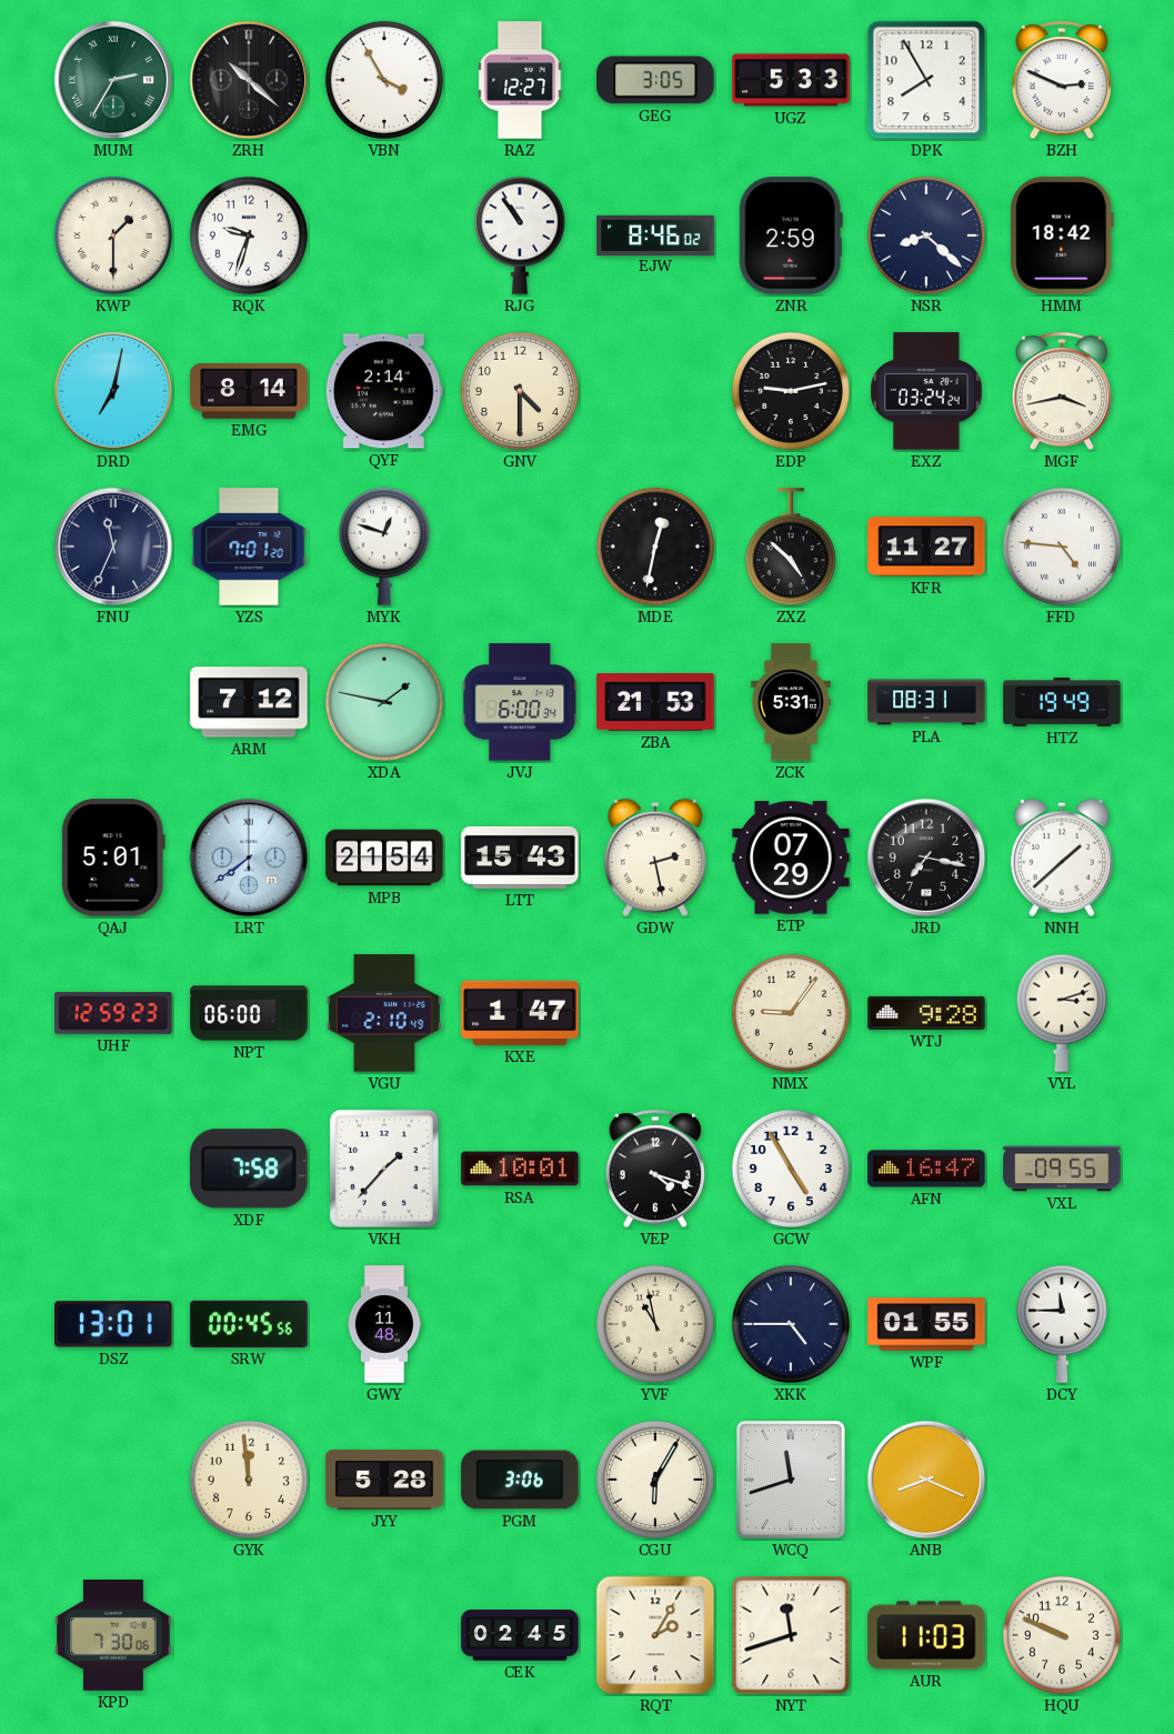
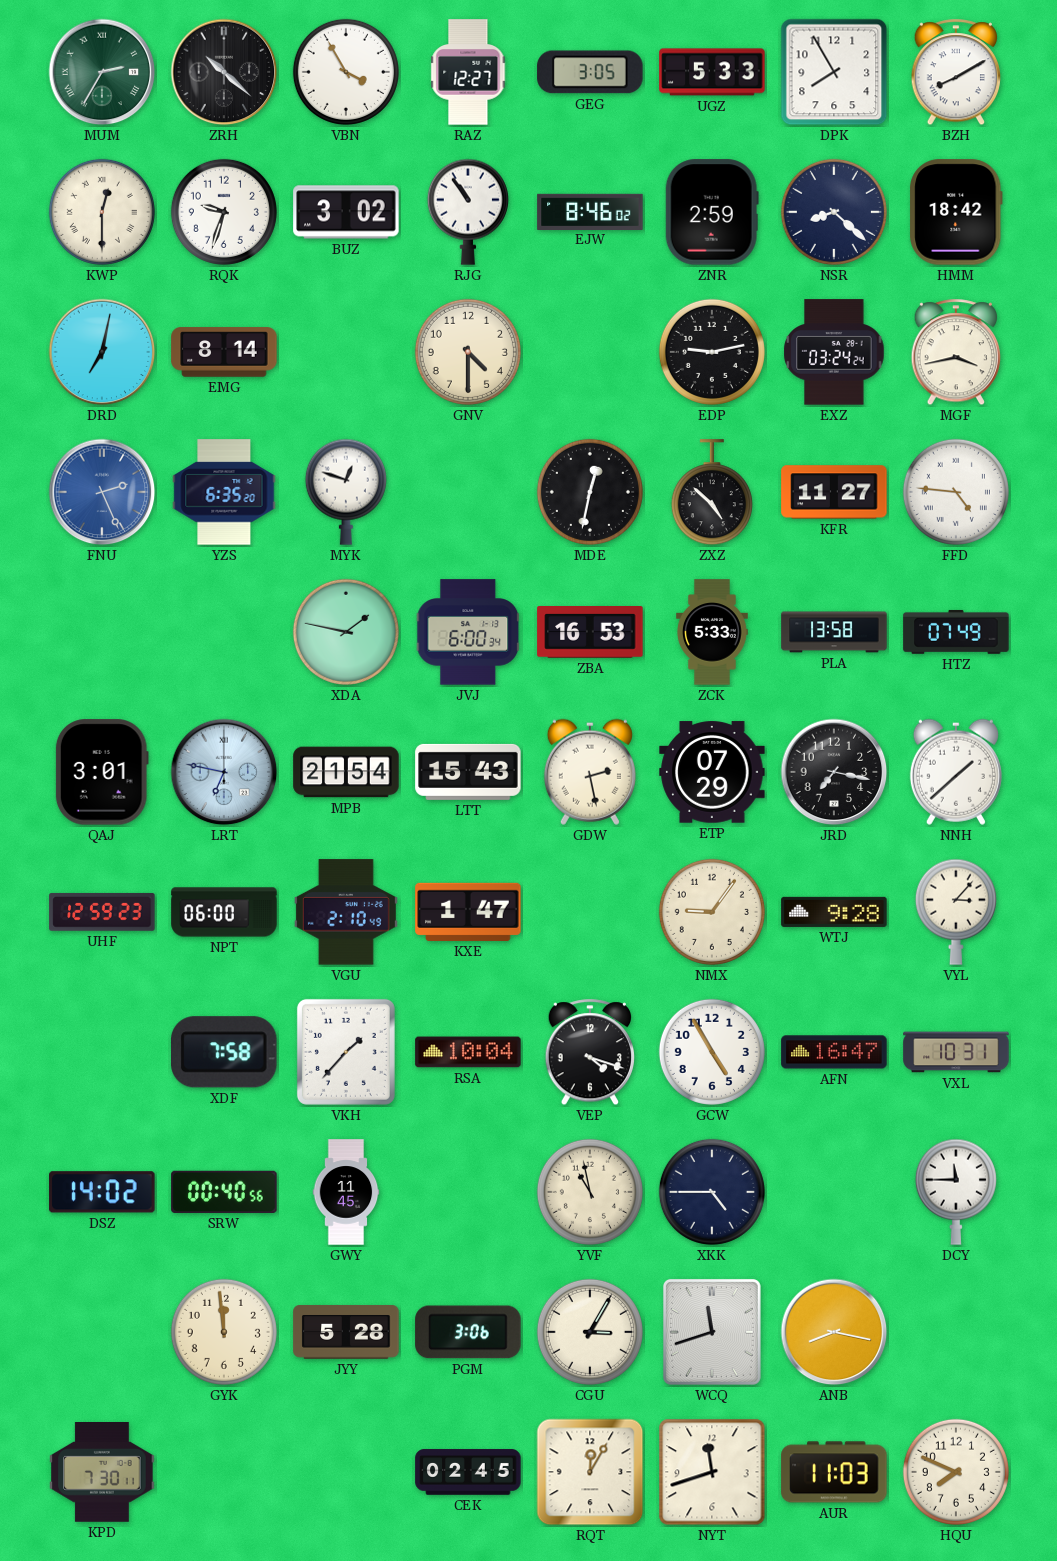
BZH: 2:49 -> 8:10
KWP: 1:30 -> 12:30
BUZ: none -> 3:02
QYF: 2:14 -> none
FNU: 11:34 -> 2:26
FNU dial: navy -> blue
YZS: 7:01 -> 6:35
ARM: 7:12 -> none
ZBA: 21:53 -> 16:53
ZCK: 5:31 -> 5:33
PLA: 08:31 -> 13:58
HTZ: 19:49 -> 07:49
QAJ: 5:01 -> 3:01
LRT: 7:39 -> 6:47
VYL: 3:12 -> 3:07
RSA: 10:01 -> 10:04
VXL: 09:55 -> 10:31
DSZ: 13:01 -> 14:02
SRW: 00:45 -> 00:40
GWY: 11:48 -> 11:45
WPF: 01:55 -> none
CGU: 6:05 -> 3:05
ANB: 8:19 -> 8:17
KPD: 7:30:06 -> 7:30:11
RQT: 2:05 -> 12:05
HQU: 9:49 -> 7:49
